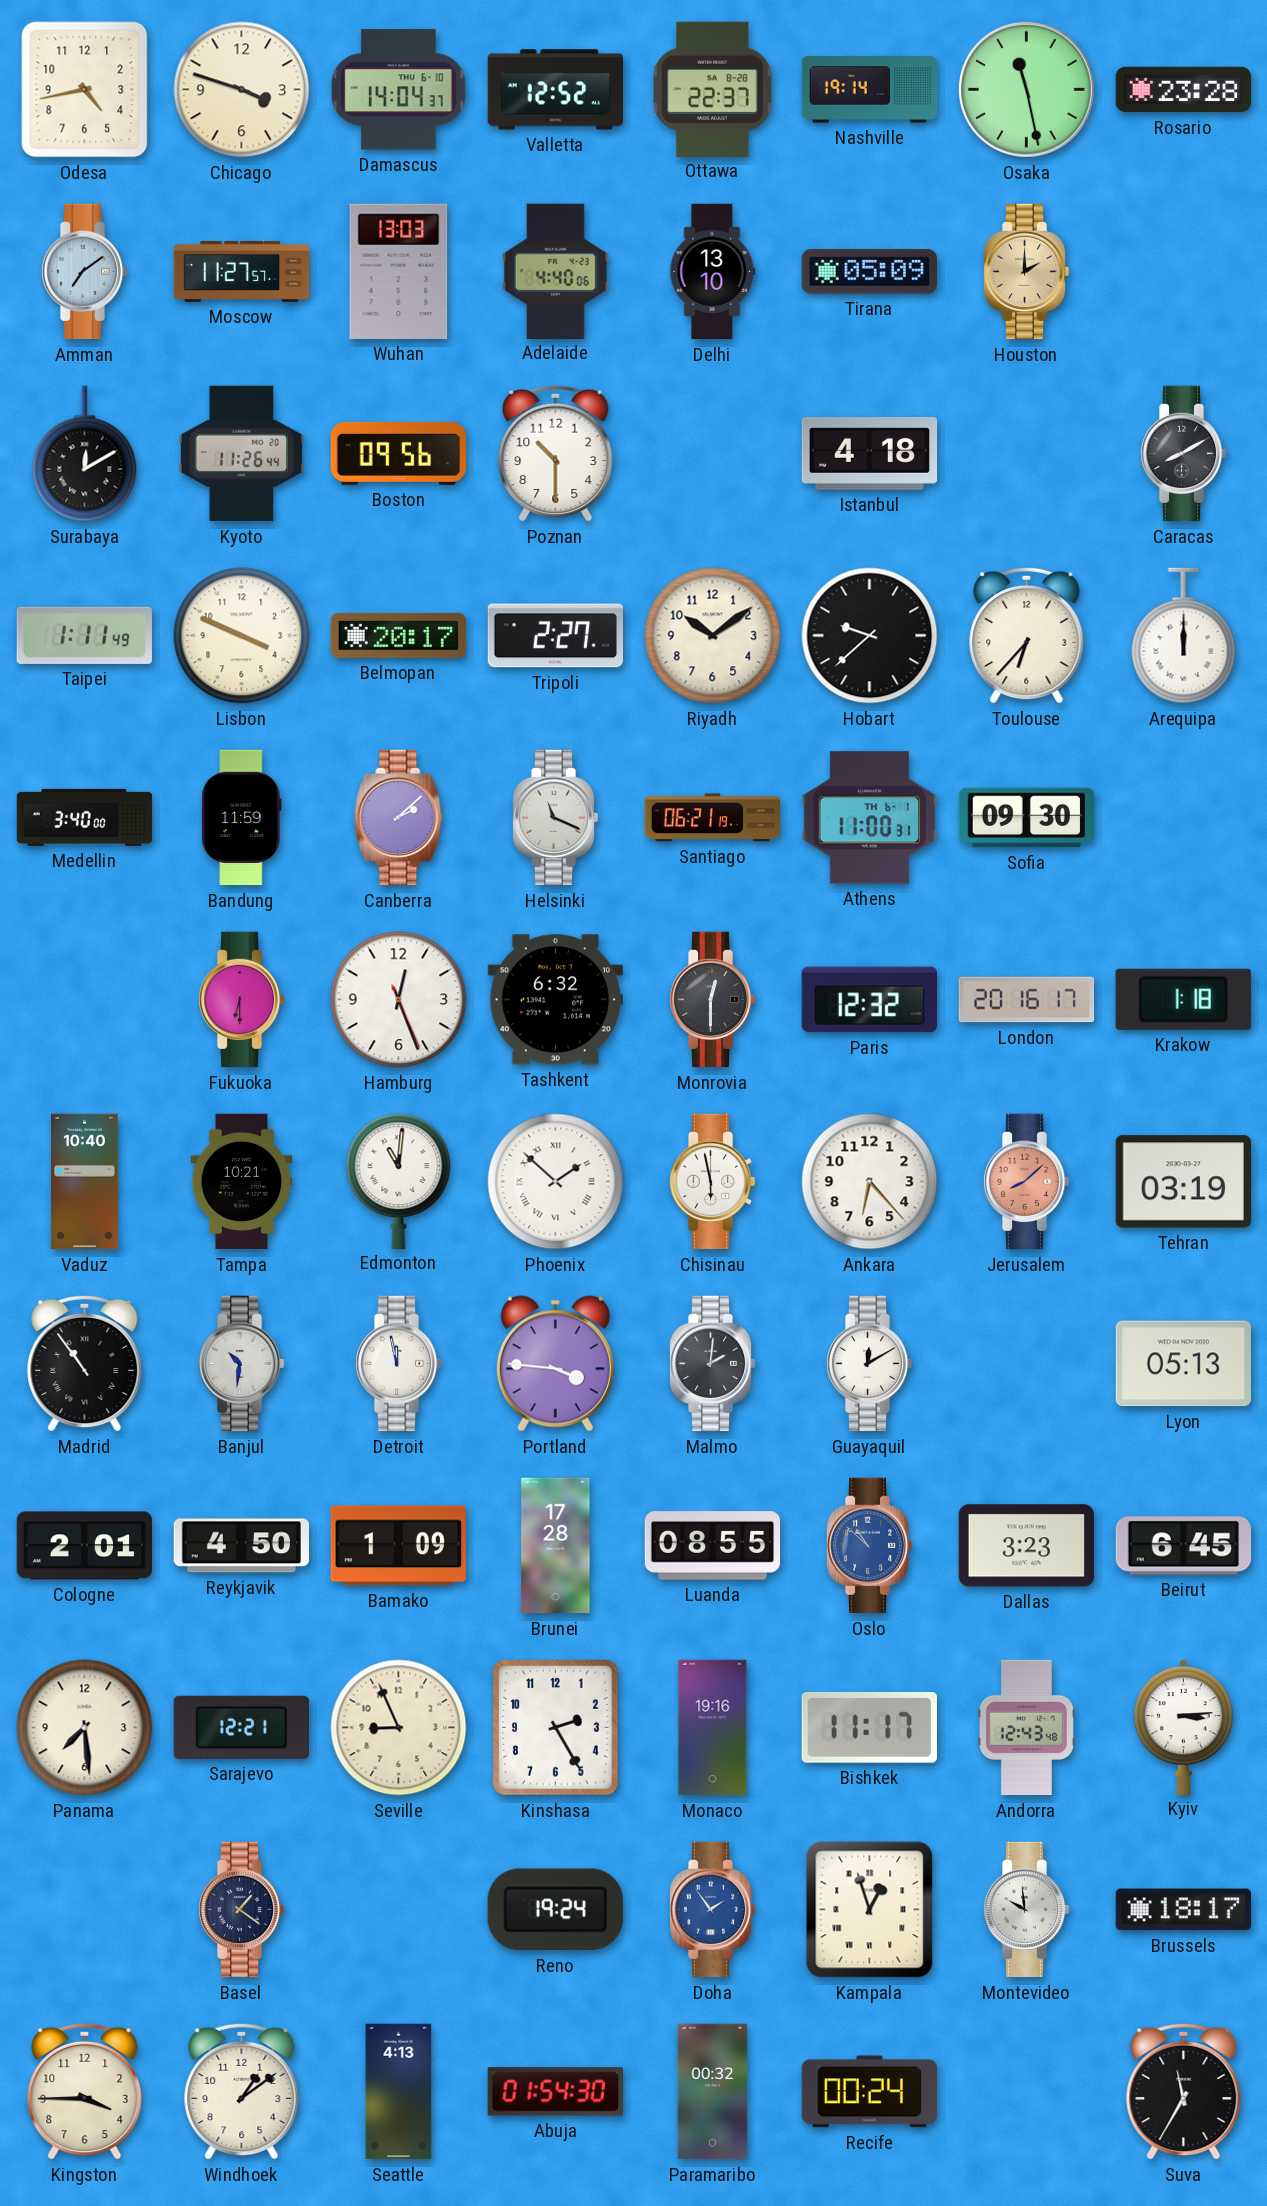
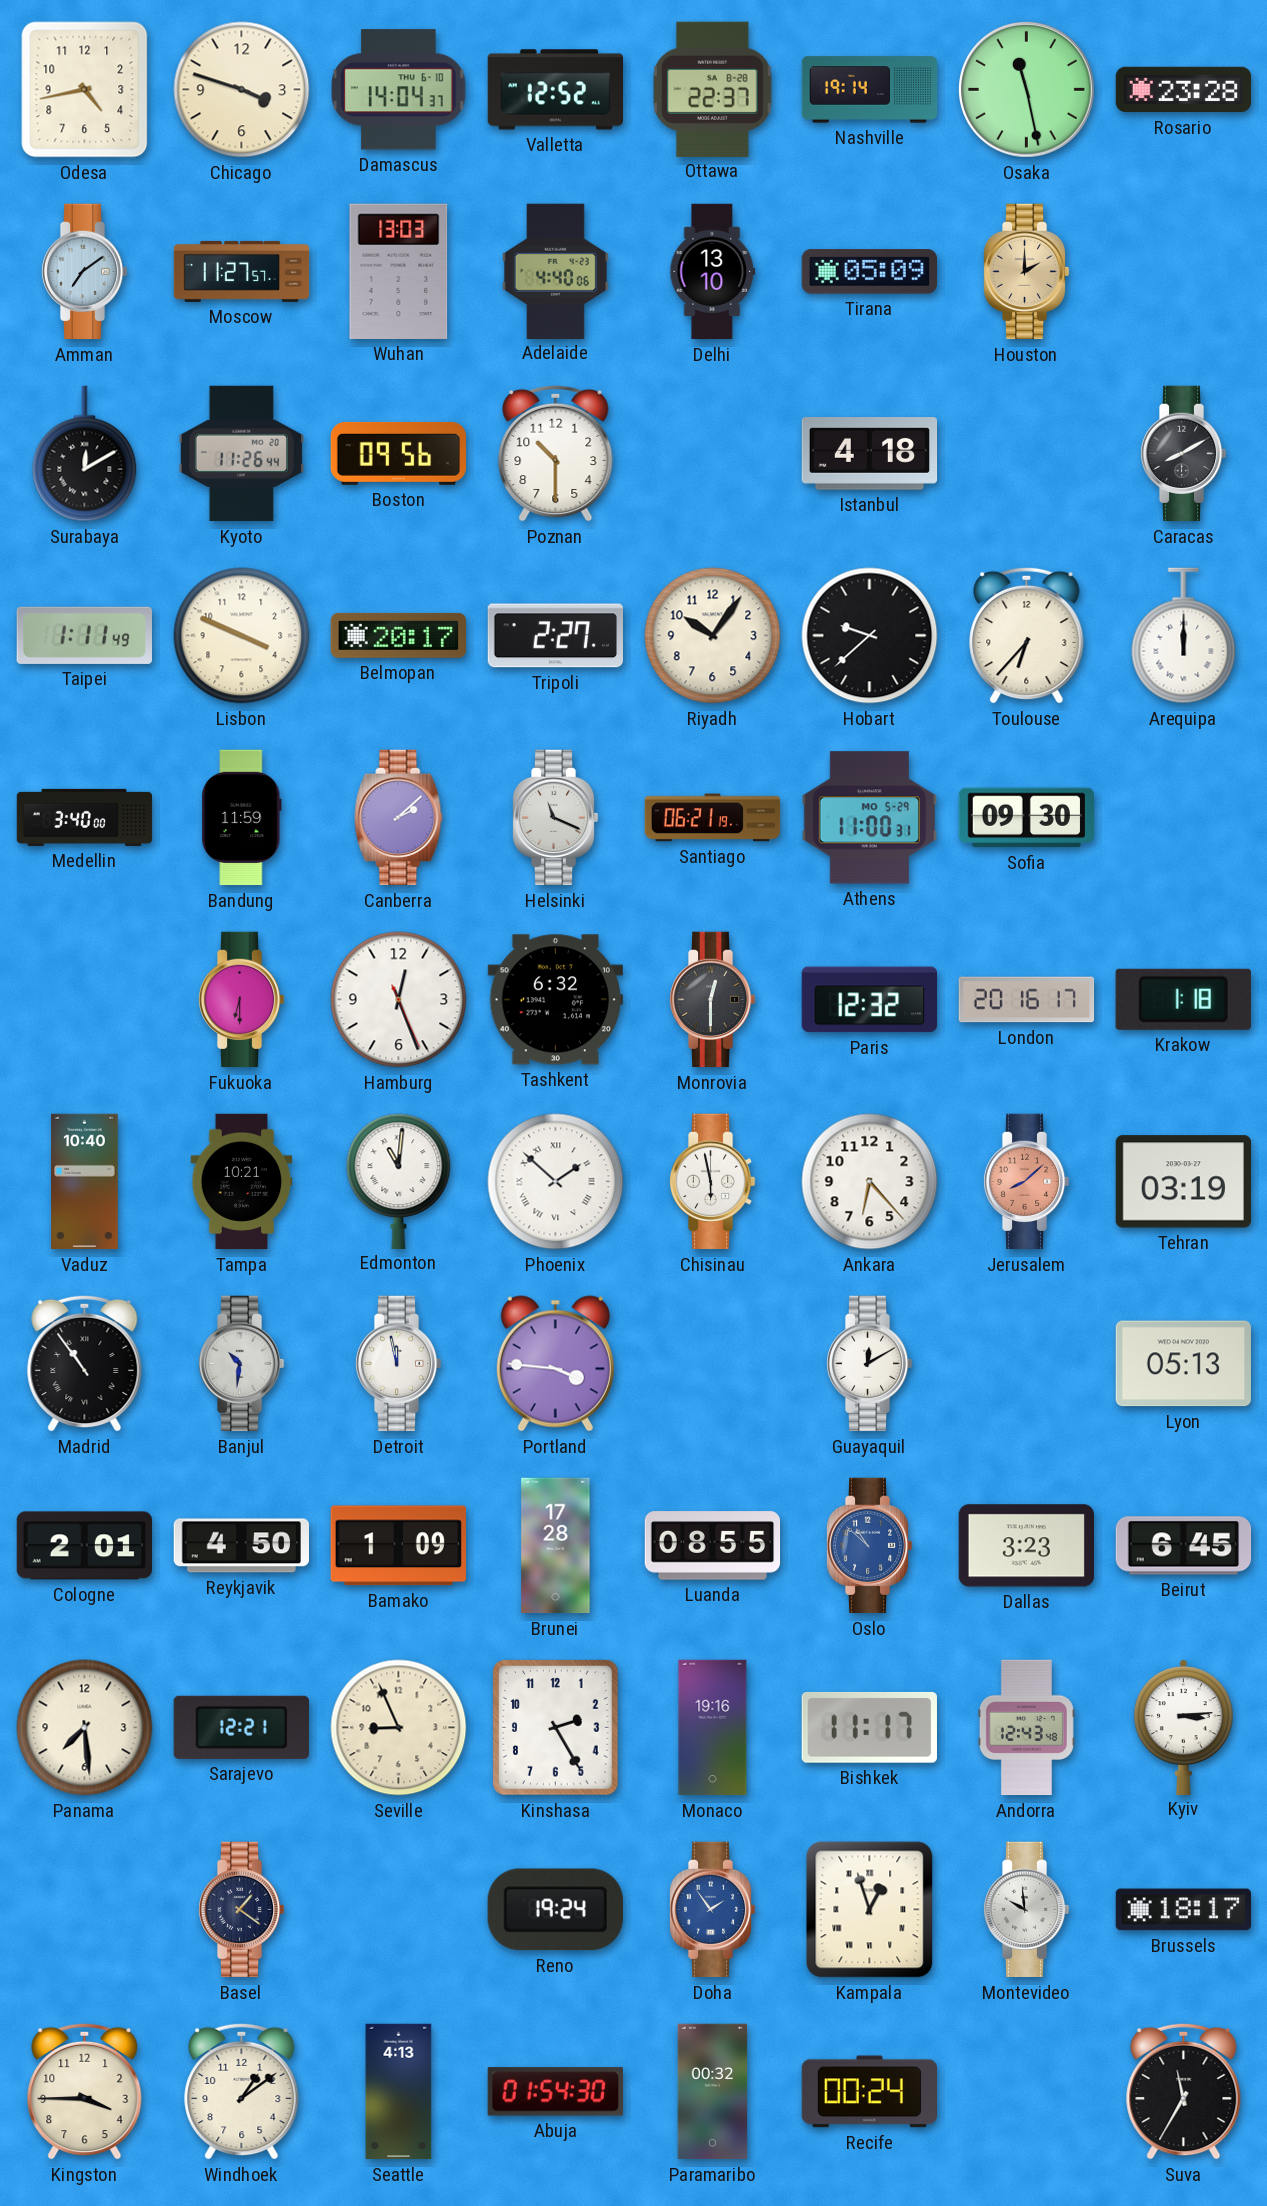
Riyadh: 10:09 -> 10:06
Athens date: TH 6-1 -> MO 5-29
Malmo: 2:01 -> none
